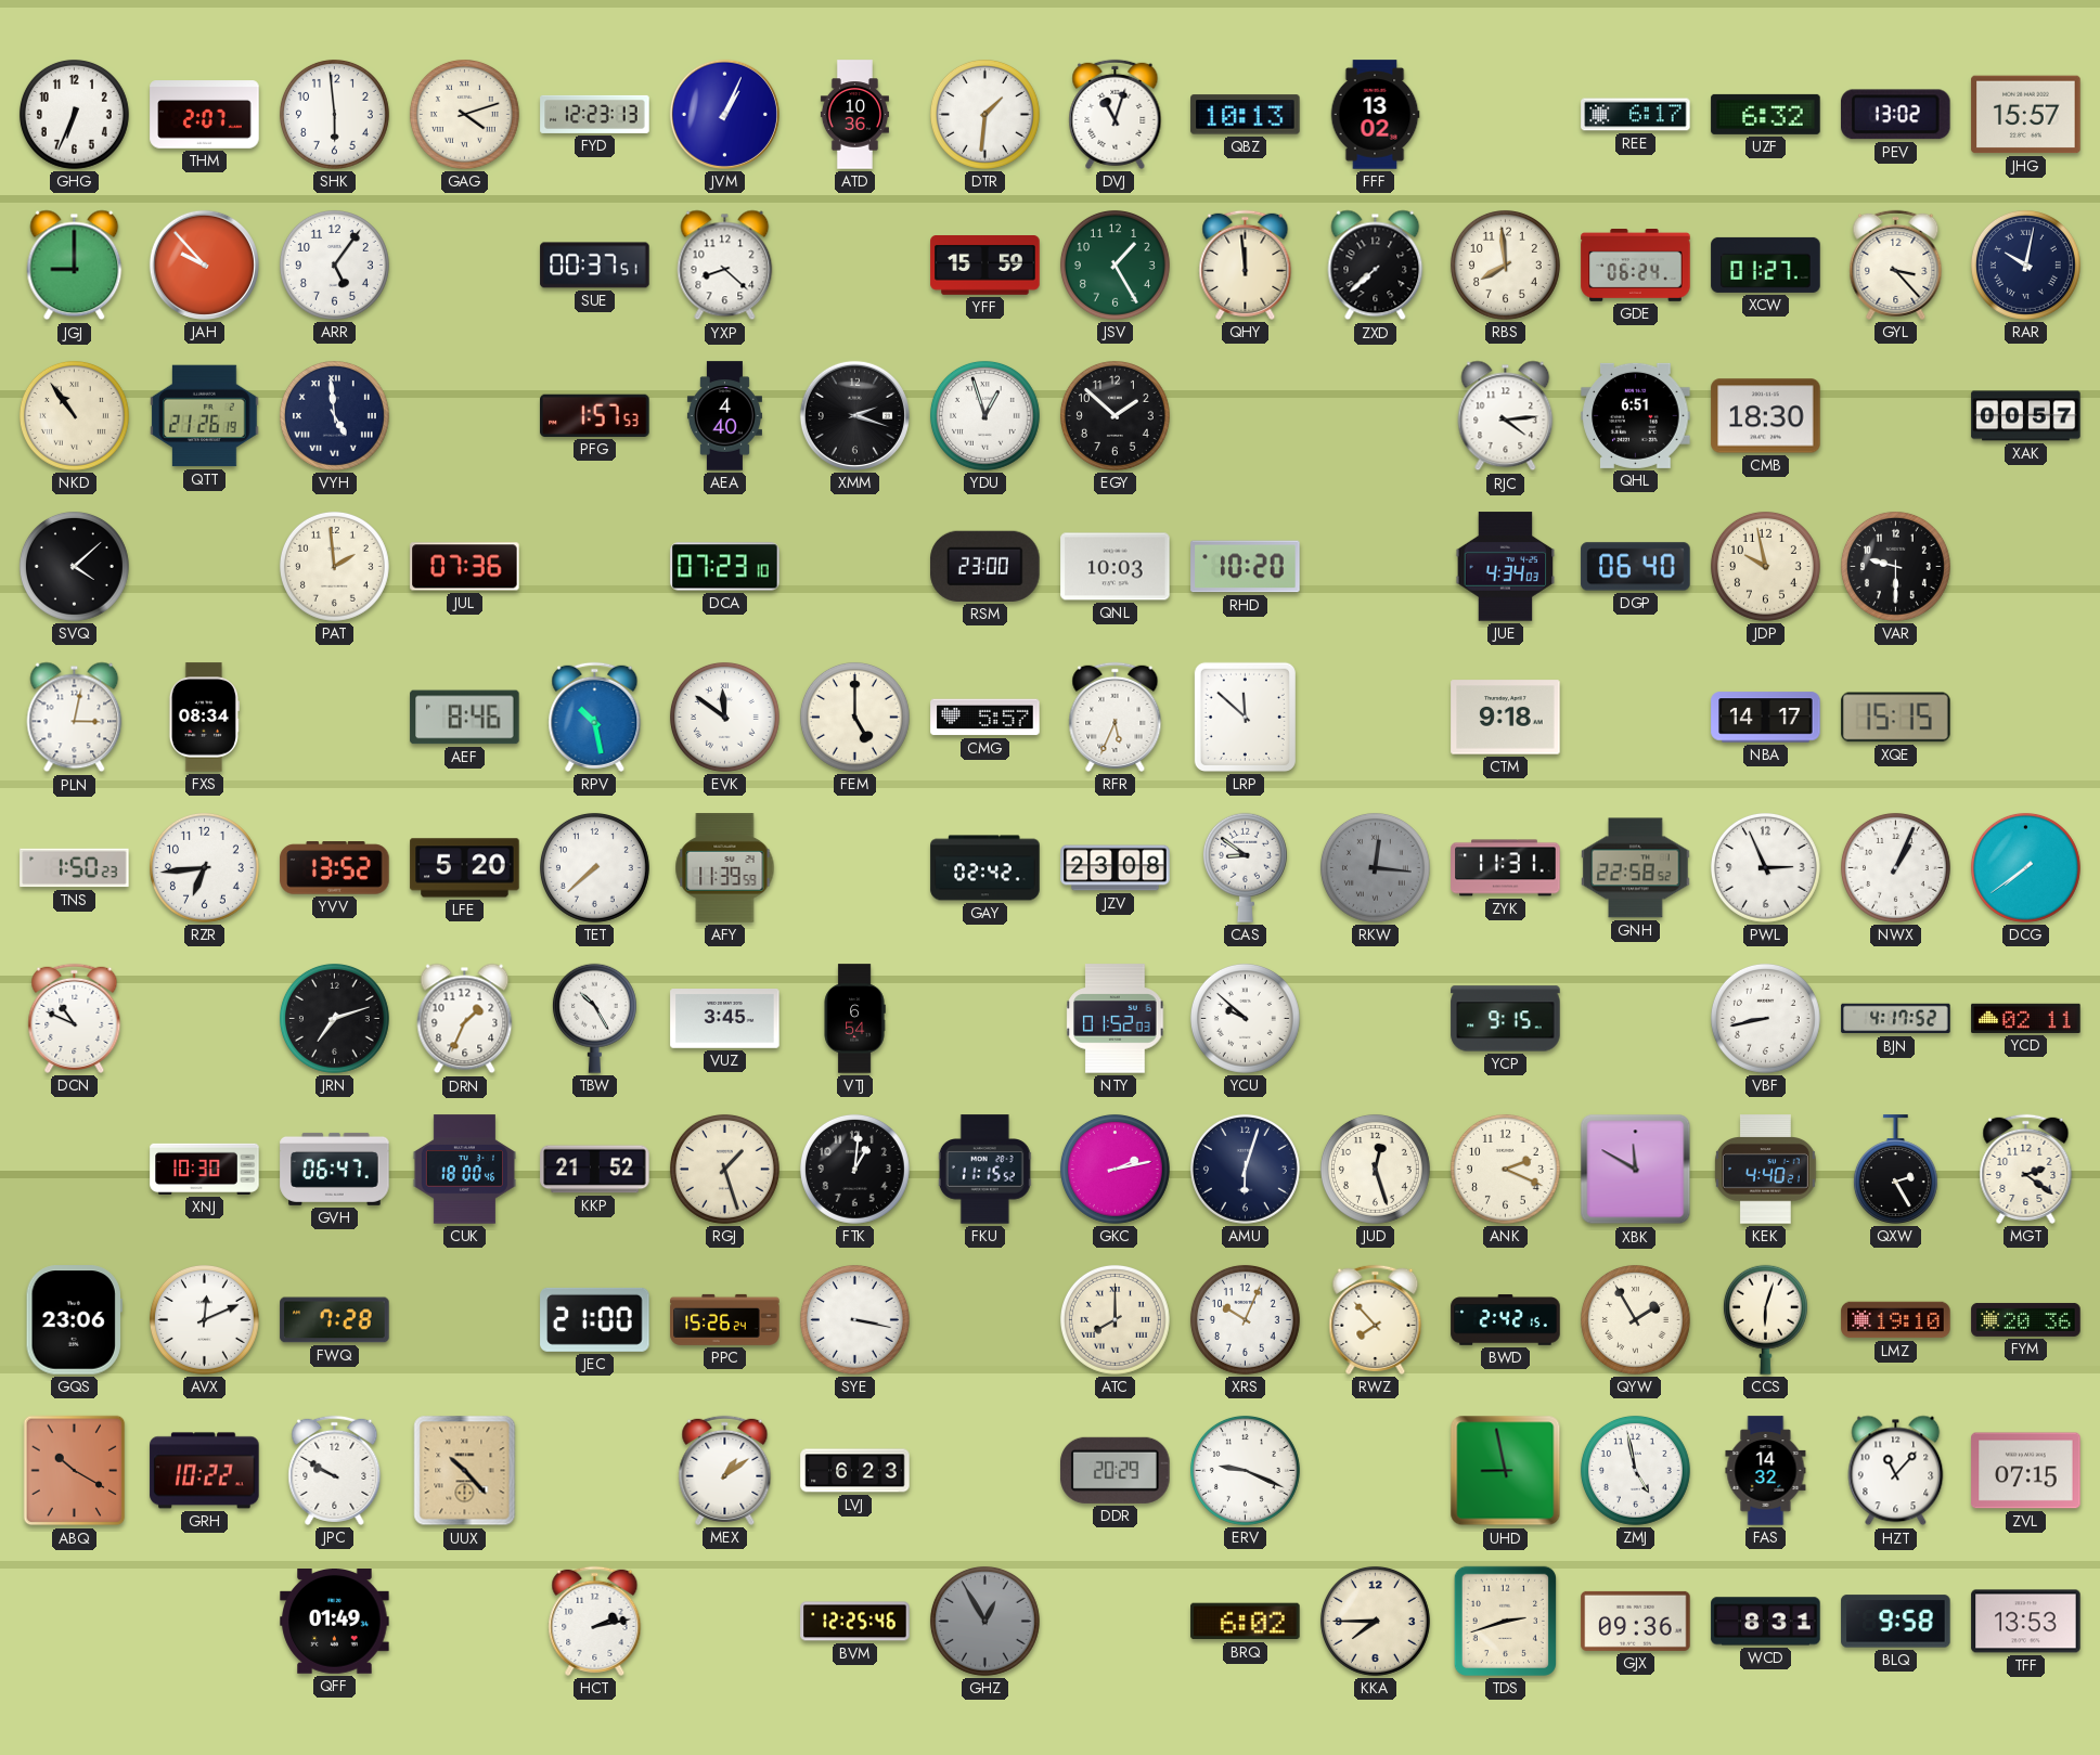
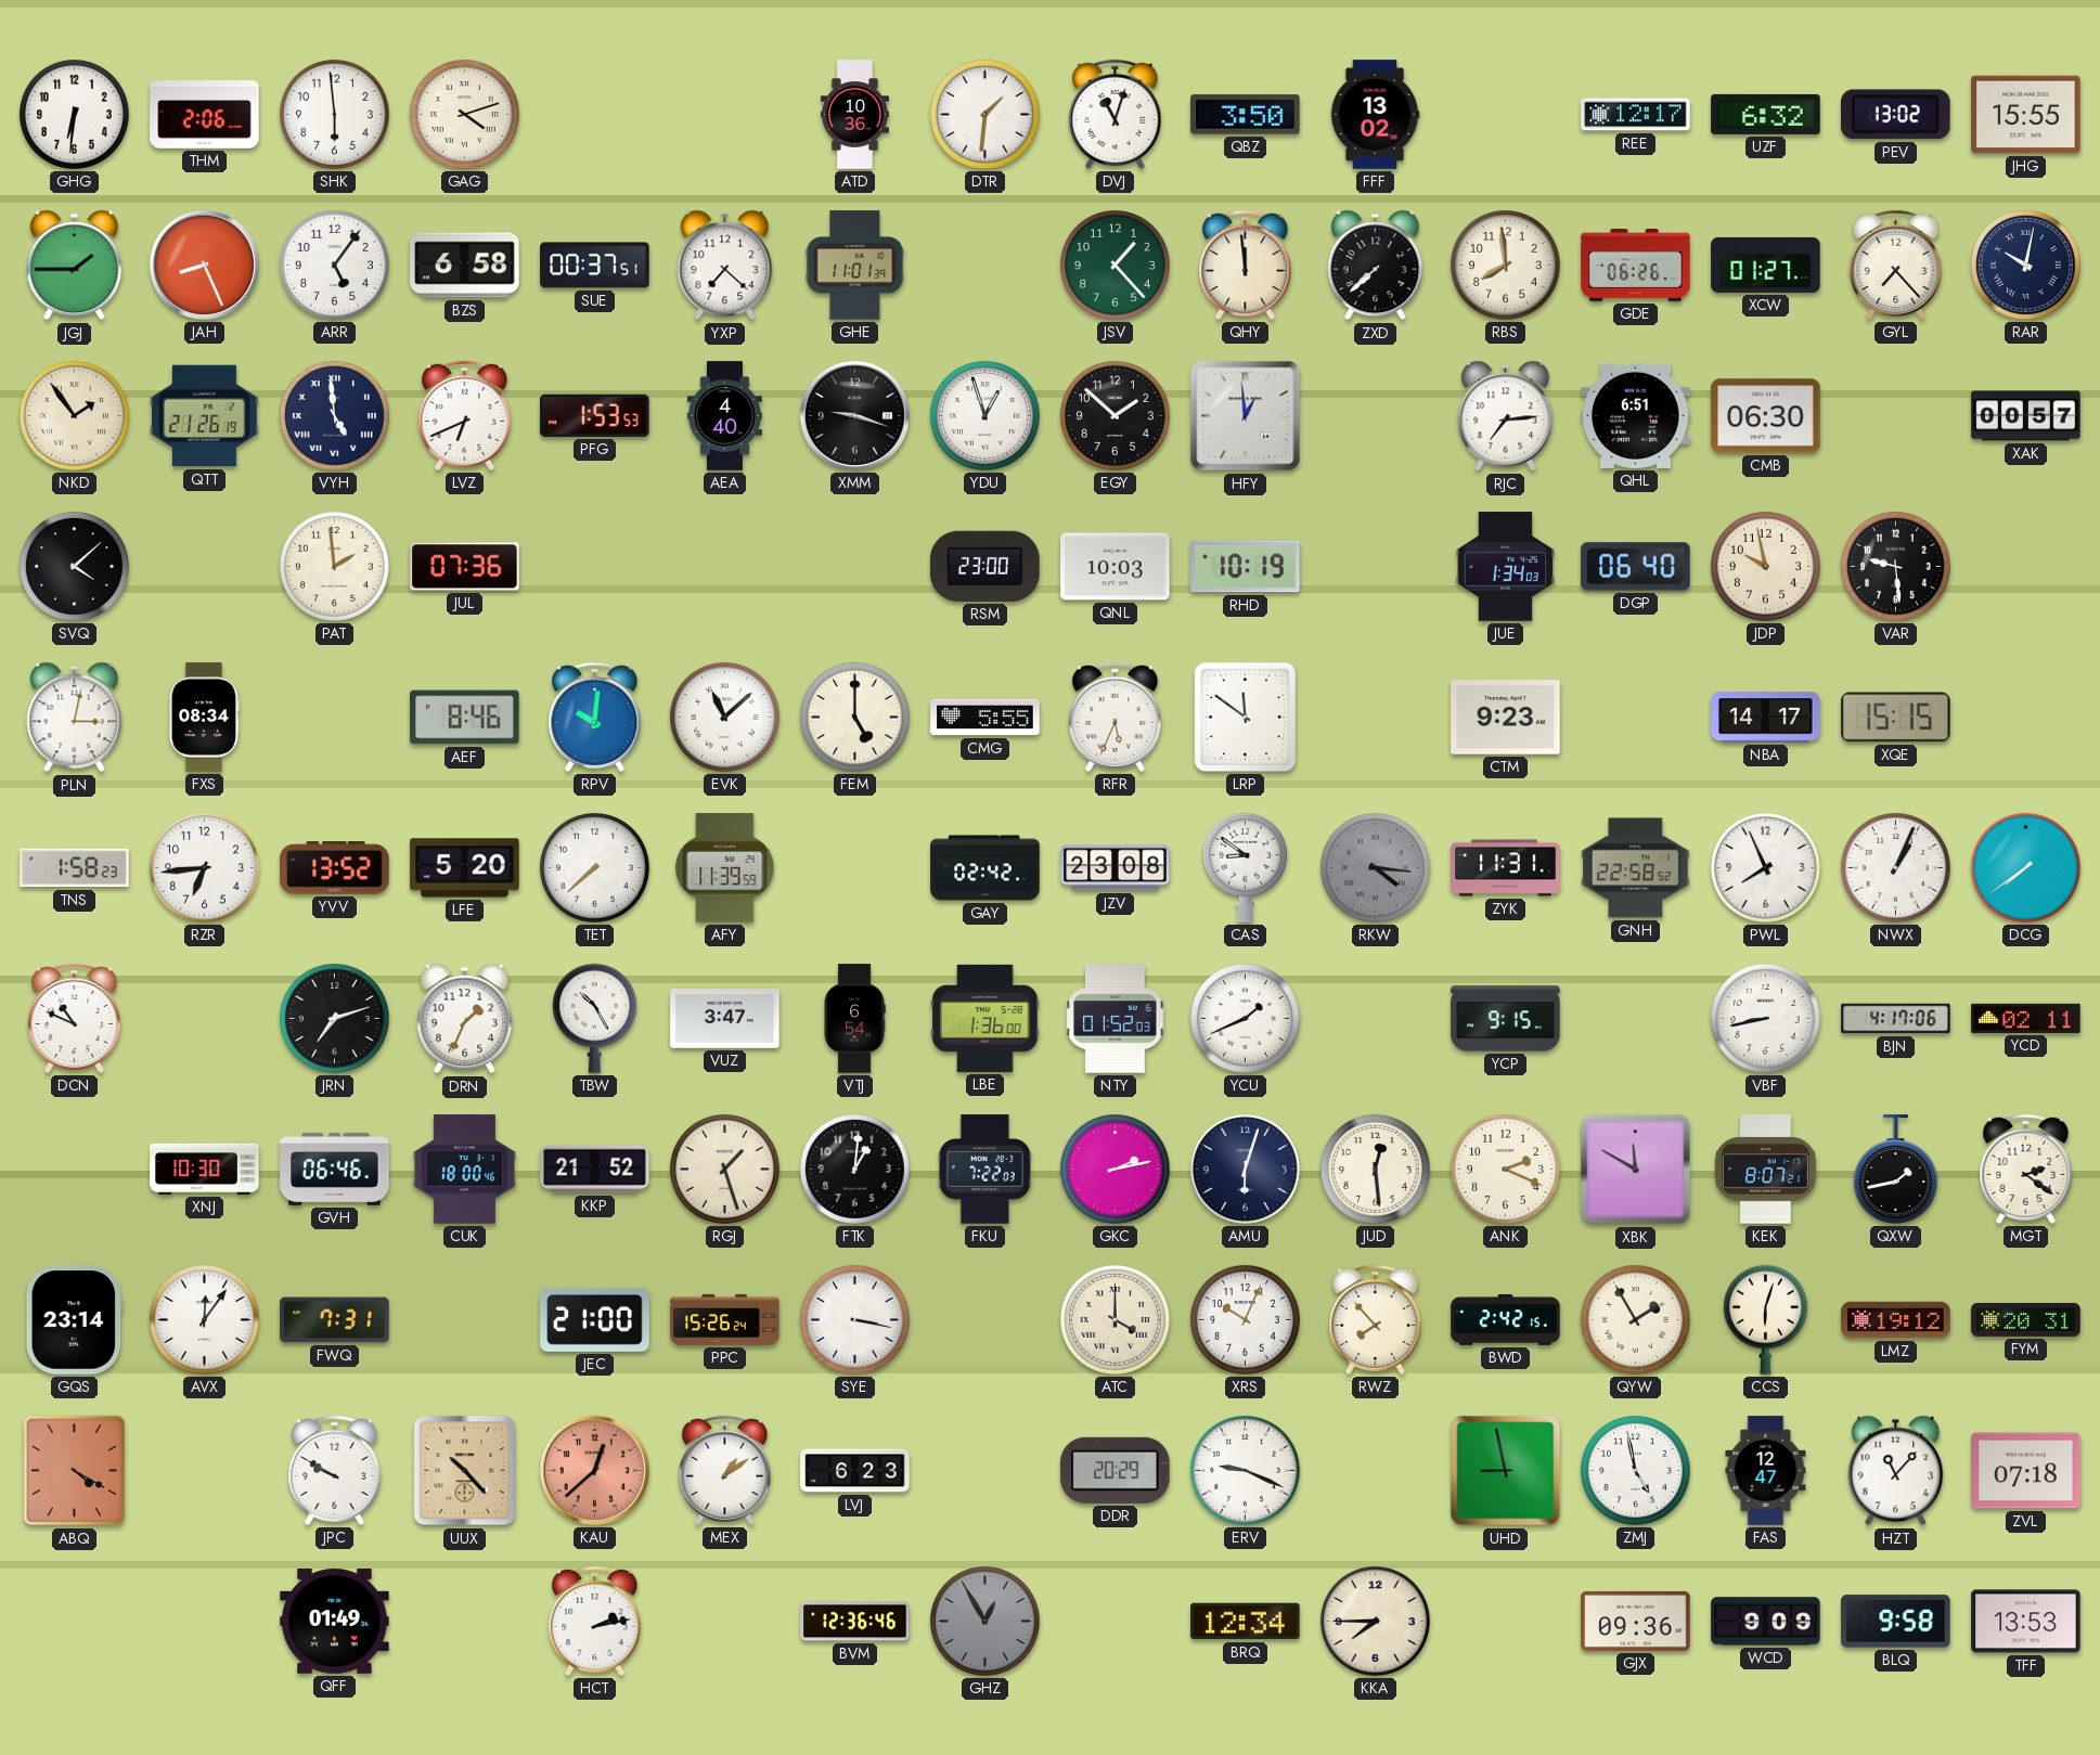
GHG: 6:34 -> 6:31
THM: 2:07 -> 2:06
FYD: 12:23 -> none
JVM: 1:04 -> none
QBZ: 10:13 -> 3:50
REE: 6:17 -> 12:17
JHG: 15:57 -> 15:55
JGJ: 9:00 -> 1:45
JAH: 9:53 -> 8:26
BZS: none -> 6:58
YXP: 8:22 -> 7:22
GHE: none -> 11:01
YFF: 15:59 -> none
JSV: 1:25 -> 1:23
GDE: 06:24 -> 06:26
GYL: 3:23 -> 7:23
NKD: 10:54 -> 1:54
LVZ: none -> 6:41
PFG: 1:57 -> 1:53
XMM: 2:18 -> 9:18
HFY: none -> 12:59
RJC: 4:14 -> 7:14
CMB: 18:30 -> 06:30
DCA: 07:23 -> none
RHD: 10:20 -> 10:19
JUE: 4:34 -> 1:34
VAR: 9:30 -> 9:29
RPV: 10:28 -> 10:01
EVK: 11:51 -> 11:08
CMG: 5:57 -> 5:55
LRP: 11:52 -> 11:51
CTM: 9:18 -> 9:23
TNS: 1:50 -> 1:58
RKW: 12:16 -> 4:16
PWL: 2:56 -> 7:56
VUZ: 3:45 -> 3:47
LBE: none -> 1:36
YCU: 9:52 -> 1:41
BJN: 4:17:52 -> 4:17:06
GVH: 06:47 -> 06:46
FKU: 11:15 -> 7:22
JUD: 12:27 -> 12:29
KEK: 4:40 -> 8:07
QXW: 2:25 -> 1:43
GQS: 23:06 -> 23:14
AVX: 12:11 -> 12:06
FWQ: 7:28 -> 7:31
ATC: 8:00 -> 4:00
LMZ: 19:10 -> 19:12
FYM: 20:36 -> 20:31
ABQ: 10:20 -> 4:20
GRH: 10:22 -> none
KAU: none -> 12:38
FAS: 14:32 -> 12:47
ZVL: 07:15 -> 07:18
BVM: 12:25 -> 12:36
BRQ: 6:02 -> 12:34
TDS: 2:42 -> none
WCD: 8:31 -> 9:09
